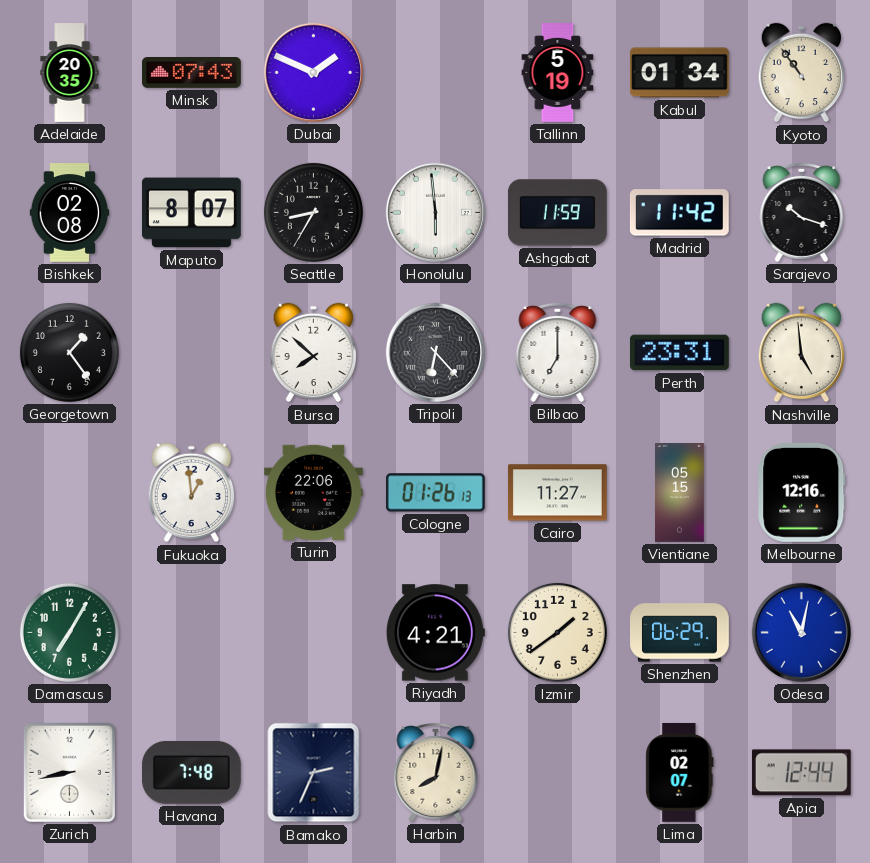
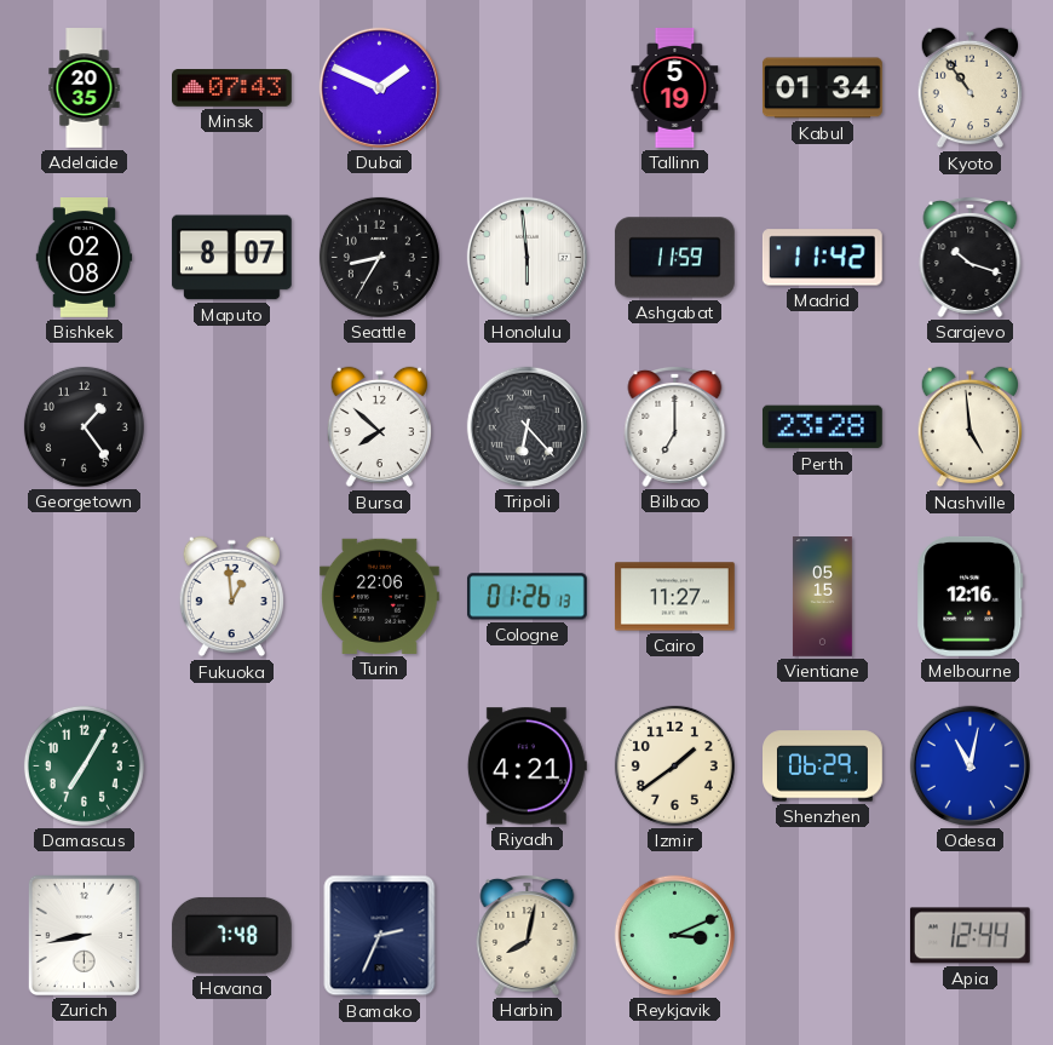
Perth: 23:31 -> 23:28
Reykjavik: none -> 3:11
Lima: 02:07 -> none
